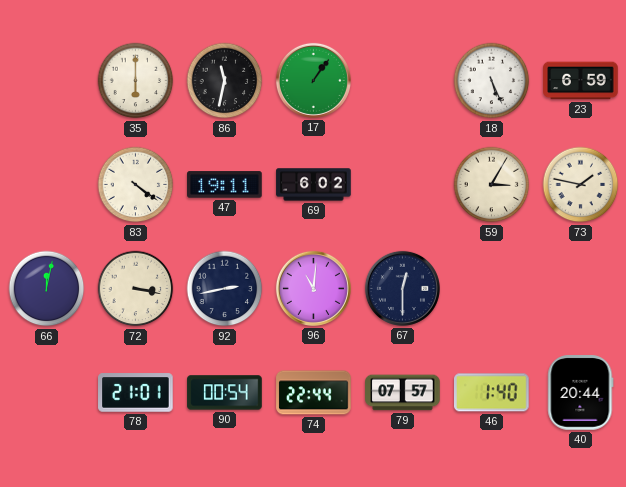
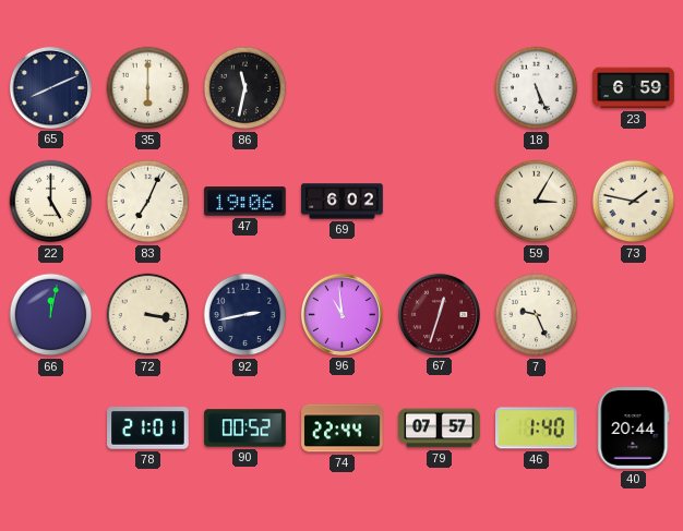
65: none -> 8:11
17: 1:06 -> none
22: none -> 5:00
83: 4:21 -> 7:04
47: 19:11 -> 19:06
96: 11:01 -> 10:59
67: 12:30 -> 12:33
67 dial: navy -> burgundy
7: none -> 9:26
90: 00:54 -> 00:52
